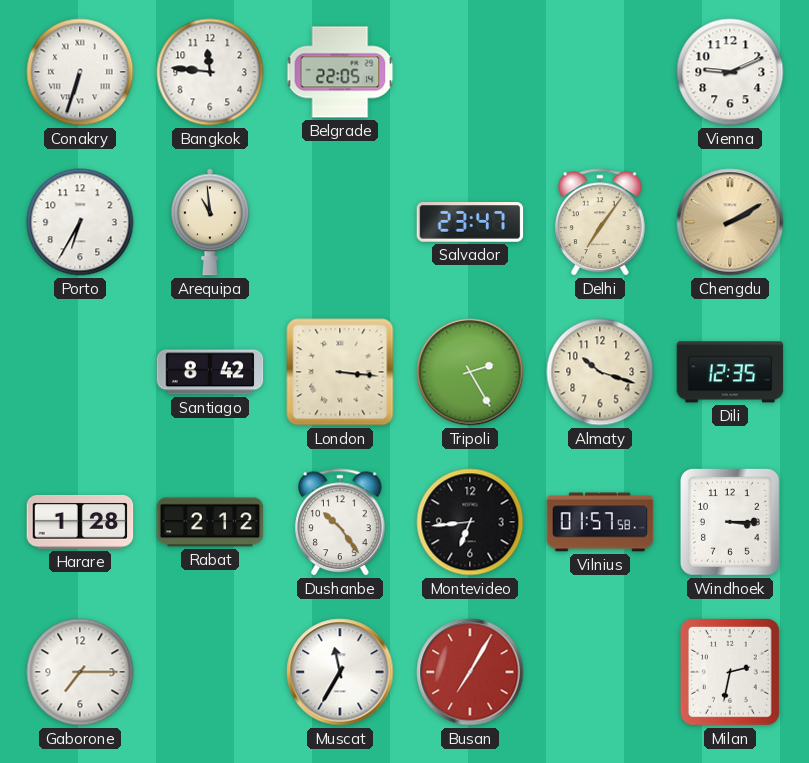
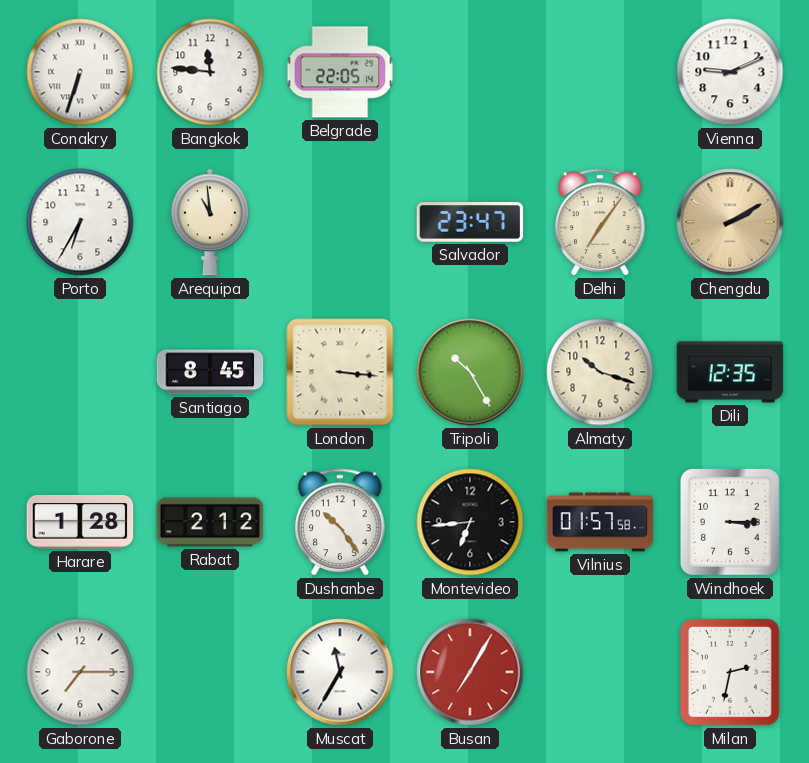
Santiago: 8:42 -> 8:45
Tripoli: 2:25 -> 10:25
